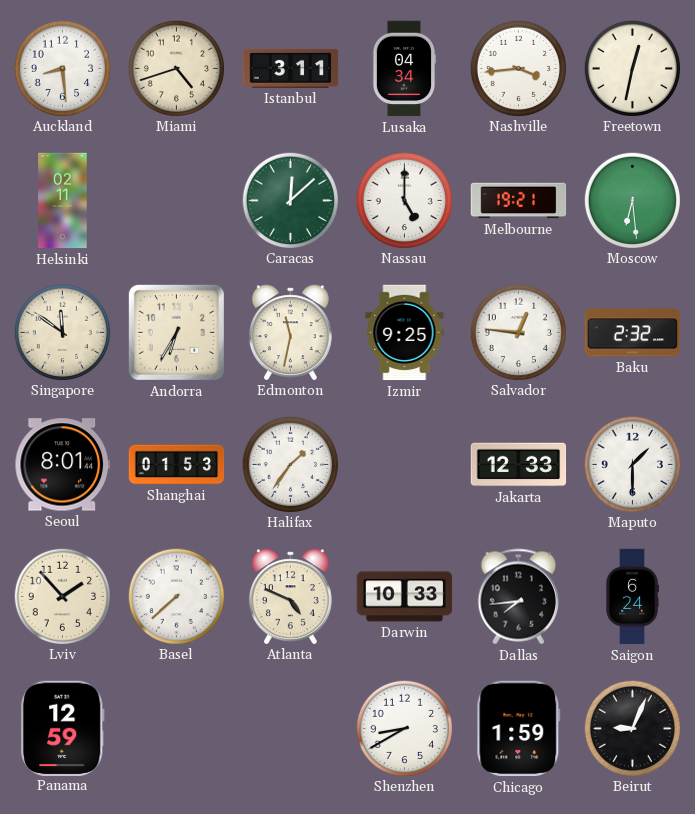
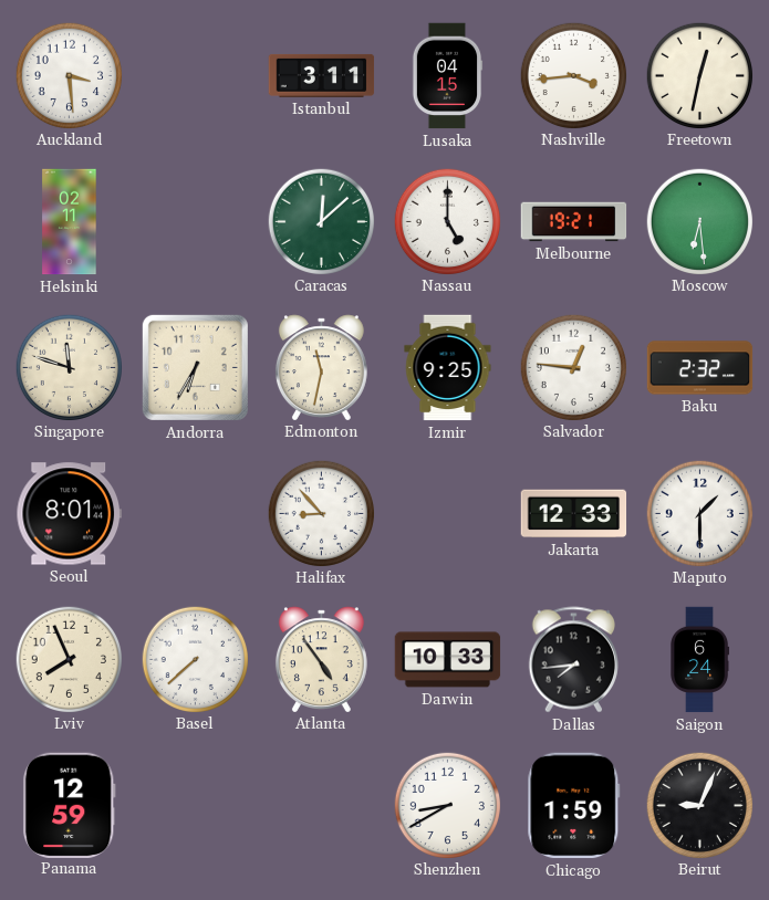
Auckland: 8:29 -> 3:29
Miami: 4:42 -> none
Lusaka: 04:34 -> 04:15
Singapore: 11:51 -> 11:48
Shanghai: 01:53 -> none
Halifax: 1:36 -> 8:53
Lviv: 1:53 -> 7:56
Atlanta: 4:49 -> 4:54
